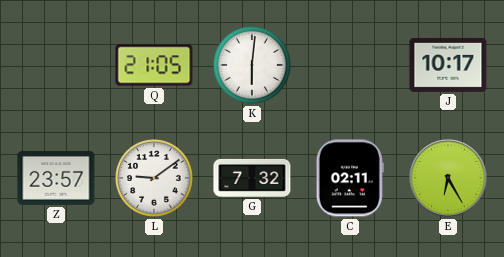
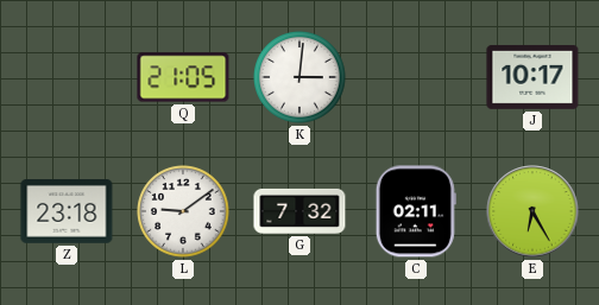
K: 6:01 -> 3:01
Z: 23:57 -> 23:18
